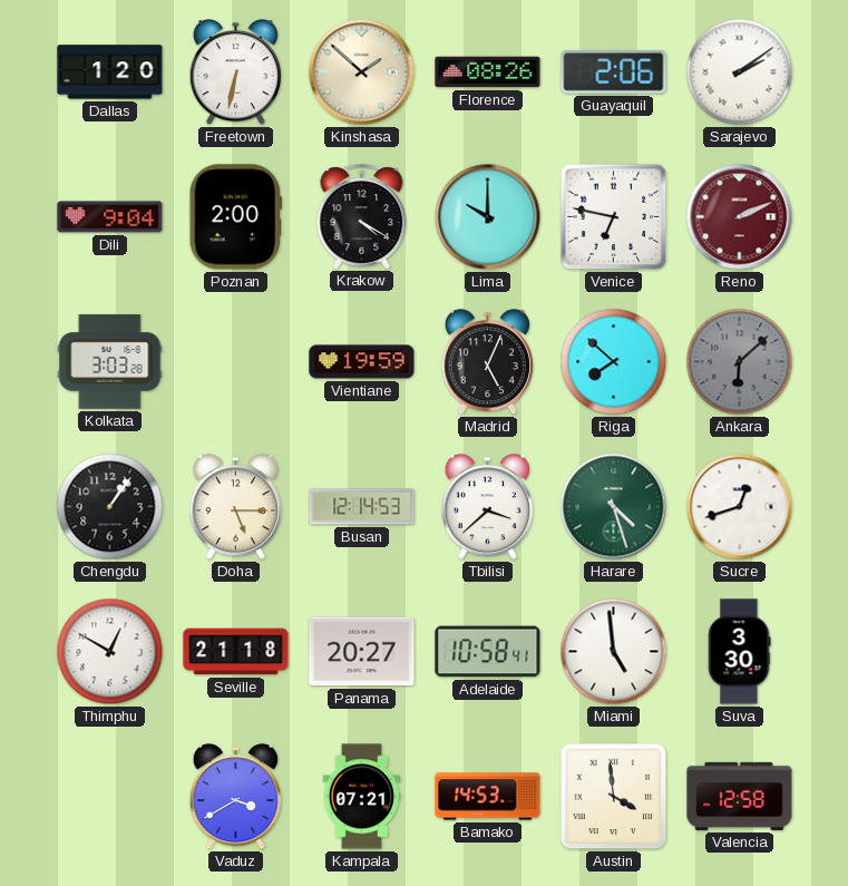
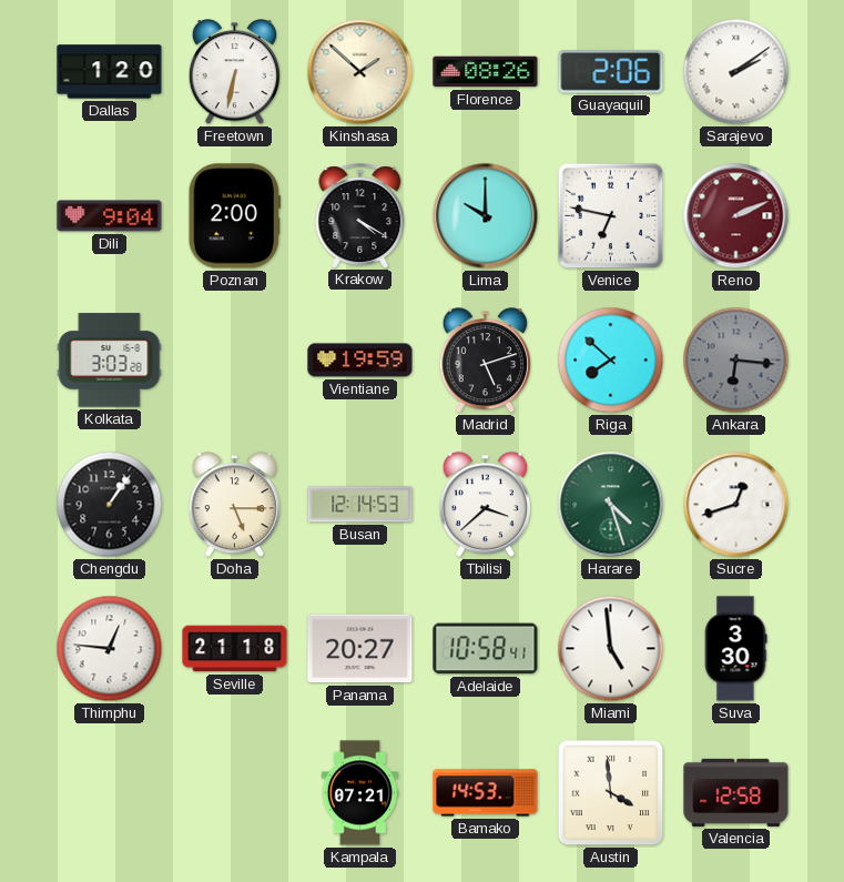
Madrid: 5:04 -> 5:12
Ankara: 6:08 -> 6:16
Thimphu: 12:50 -> 12:46
Vaduz: 3:40 -> none
